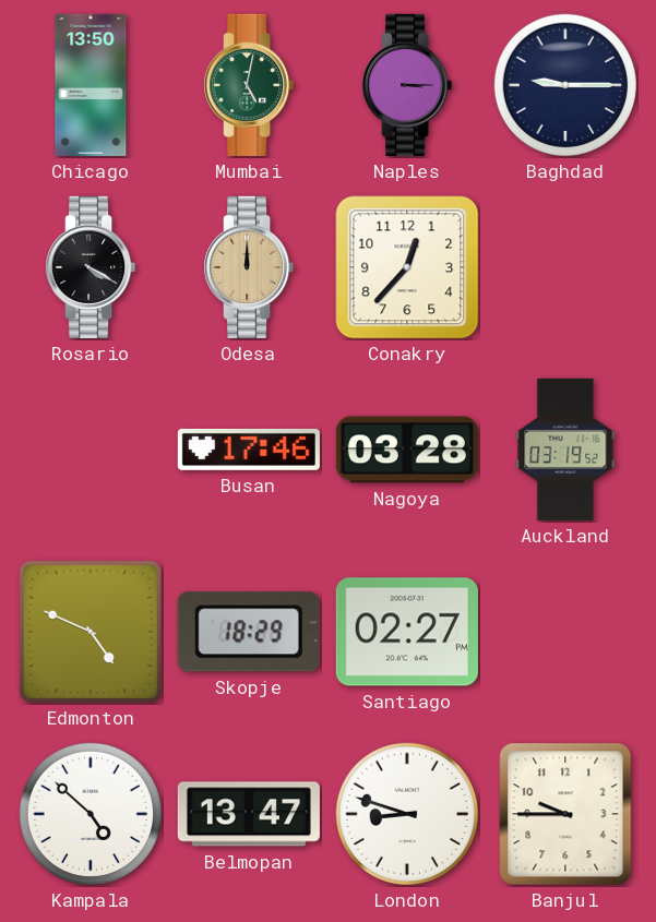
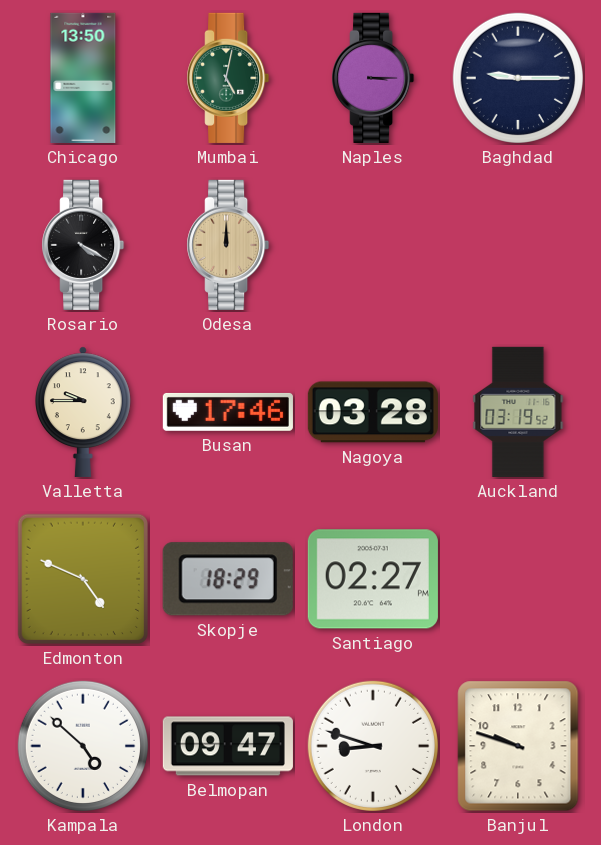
Conakry: 12:37 -> none
Valletta: none -> 9:45
Belmopan: 13:47 -> 09:47
Banjul: 9:45 -> 9:48
